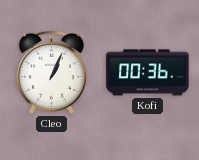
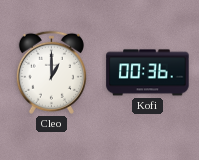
Cleo: 1:04 -> 1:00
